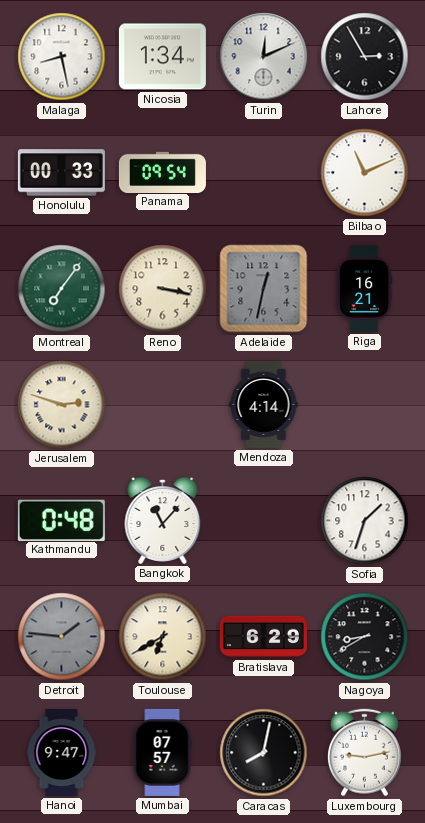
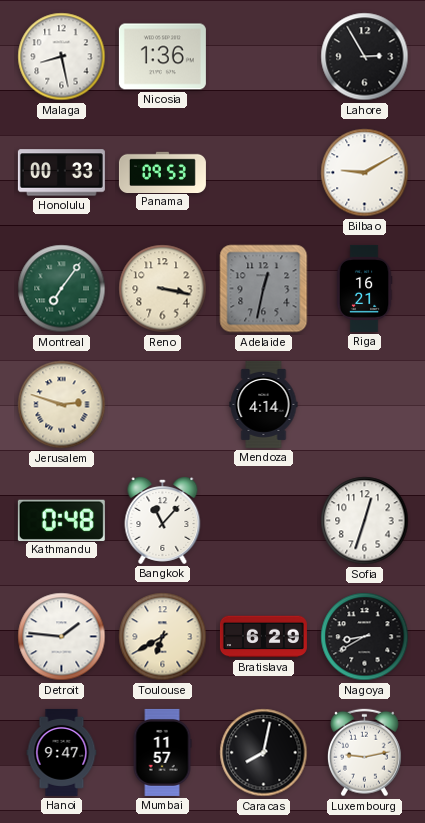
Nicosia: 1:34 -> 1:36
Turin: 12:11 -> none
Panama: 09:54 -> 09:53
Bilbao: 11:11 -> 9:10
Sofia: 1:33 -> 12:33
Detroit dial: grey -> white
Mumbai: 07:57 -> 11:57
